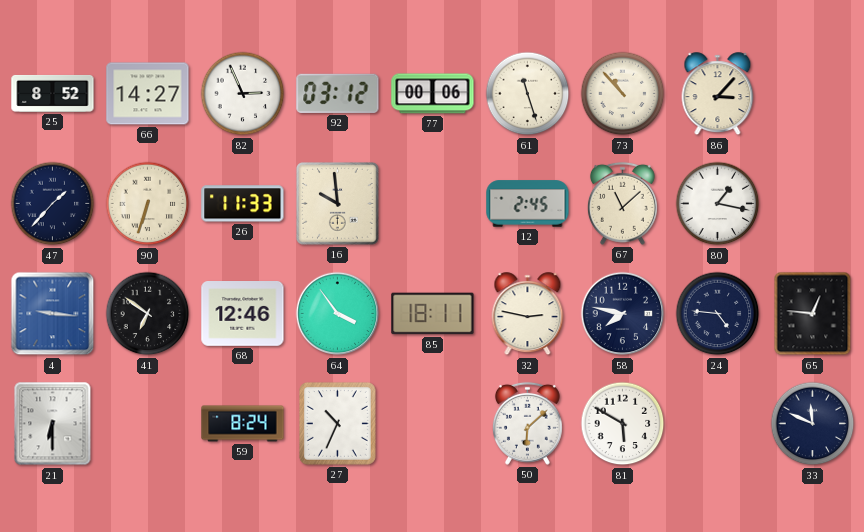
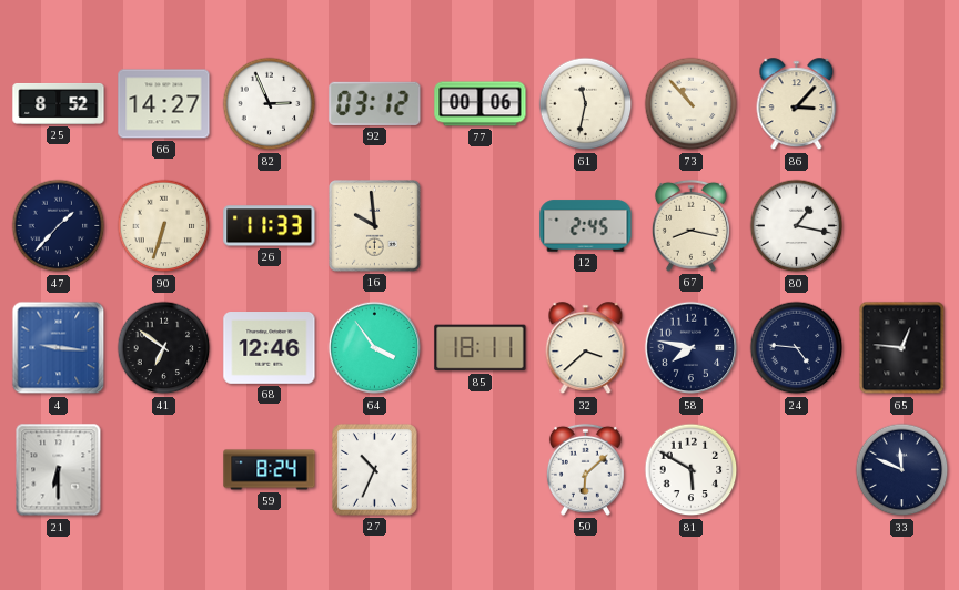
61: 11:27 -> 11:32
67: 11:08 -> 8:17
32: 2:47 -> 3:38
